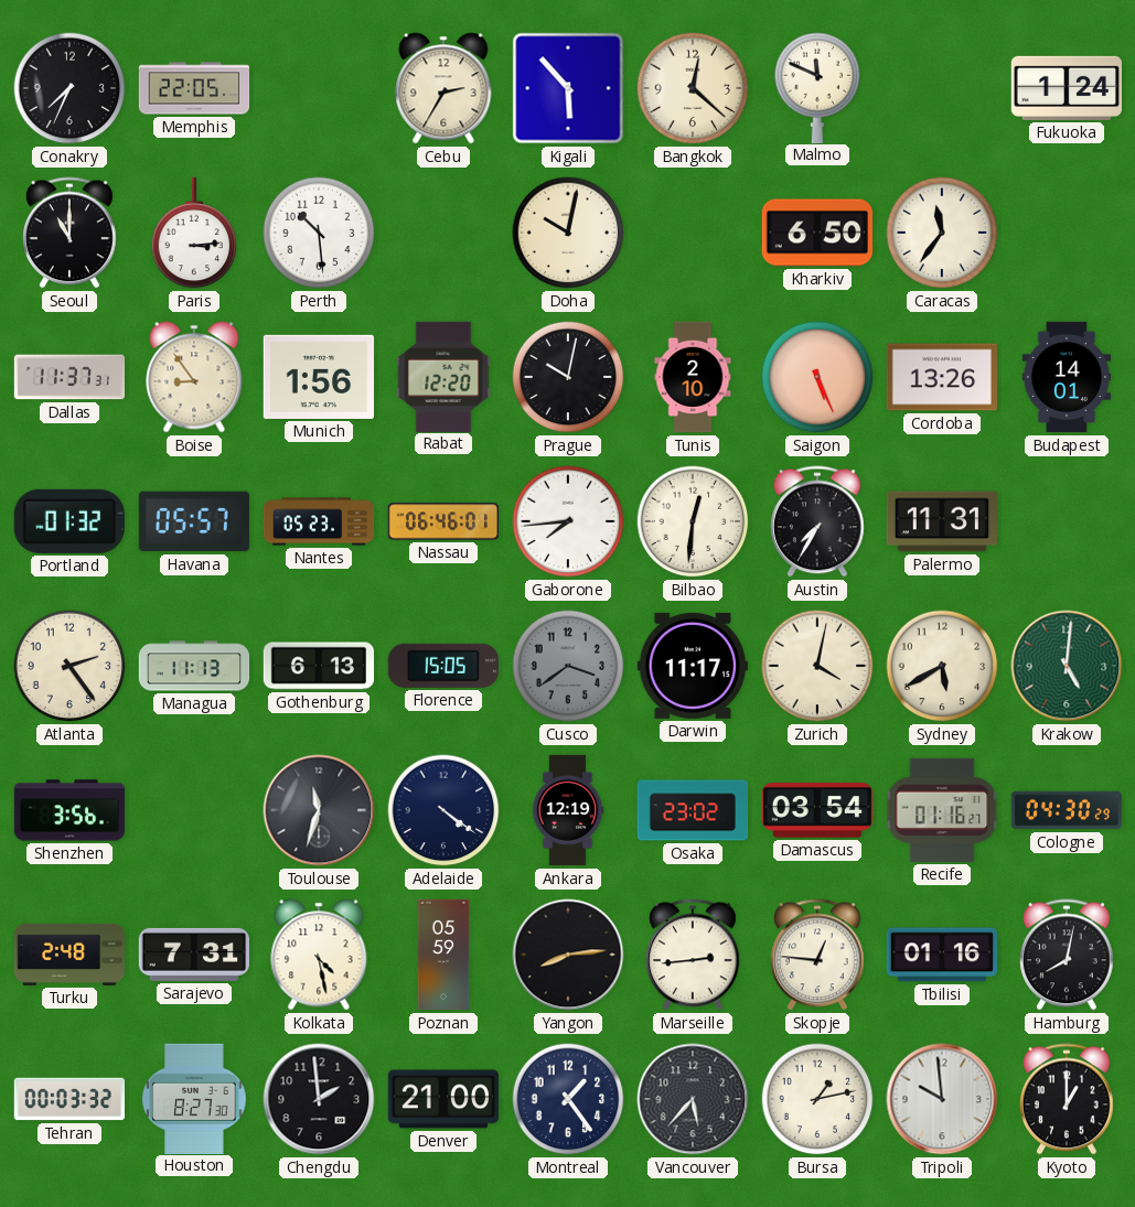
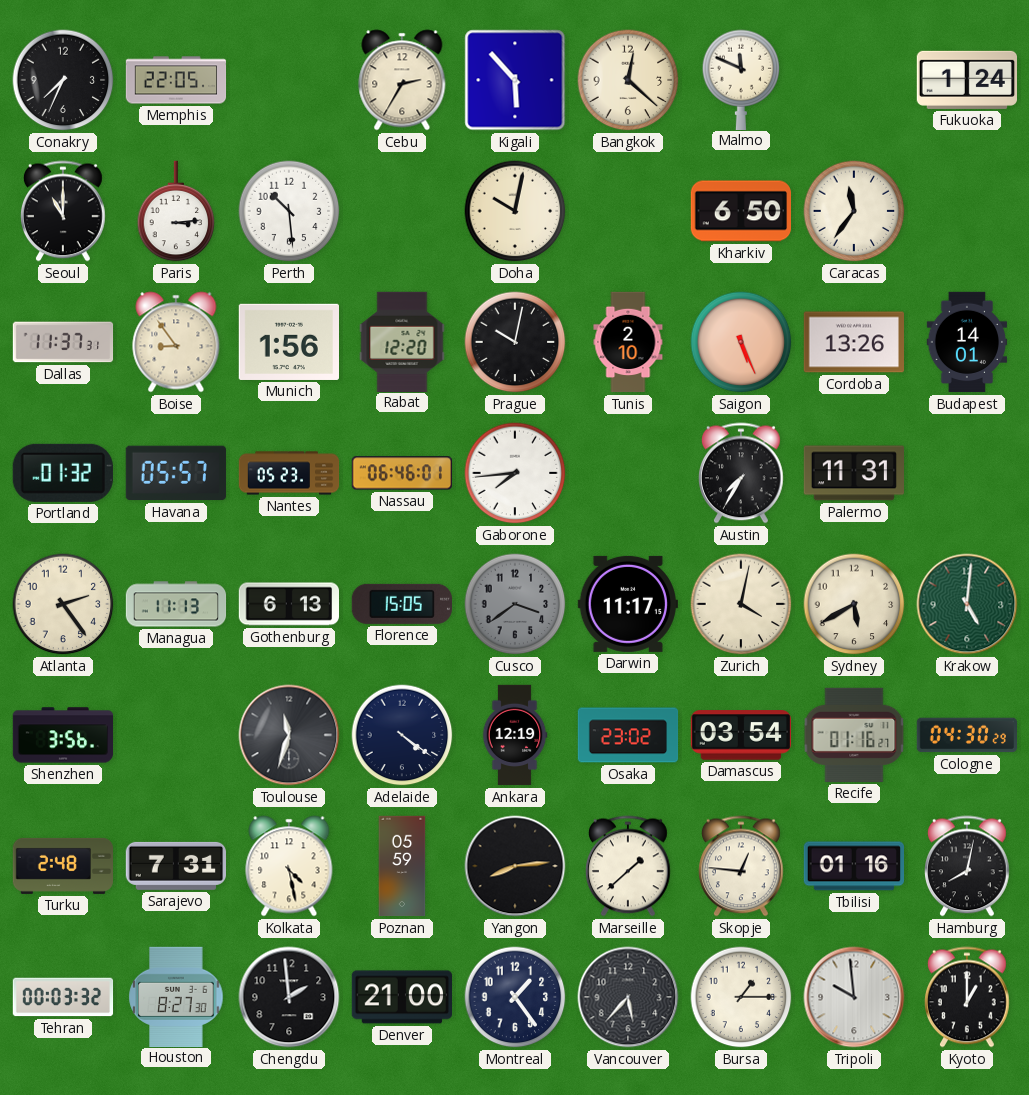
Bilbao: 12:31 -> none
Marseille: 2:44 -> 1:38
Bursa: 1:13 -> 1:15
